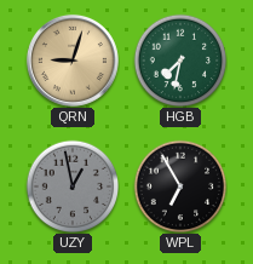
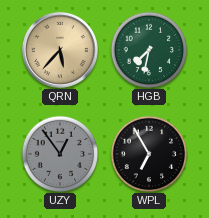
QRN: 9:03 -> 5:37
UZY: 12:58 -> 12:54
